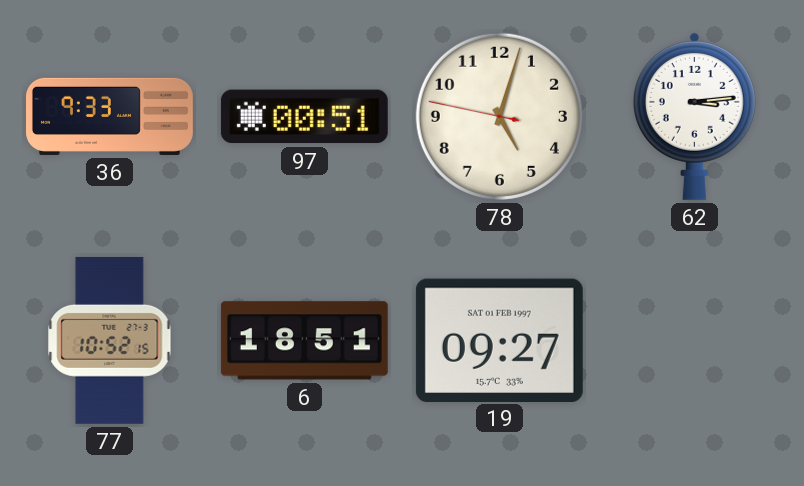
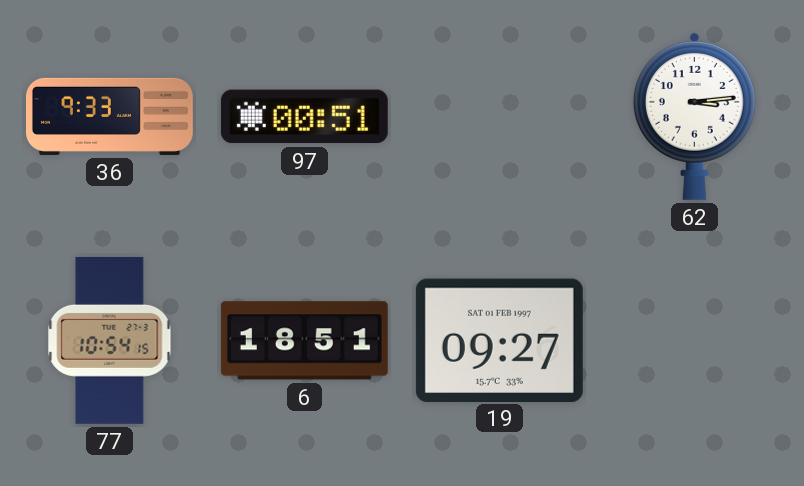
78: 5:02 -> none
77: 10:52 -> 10:54
